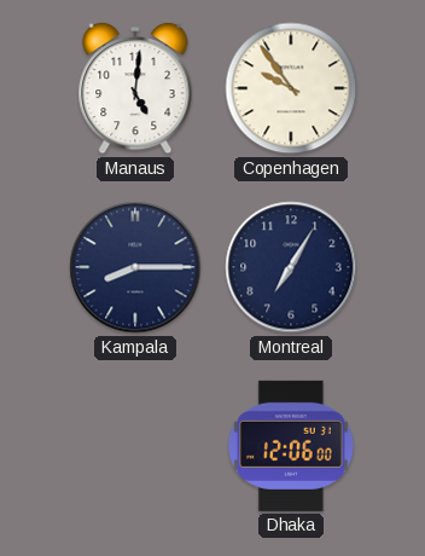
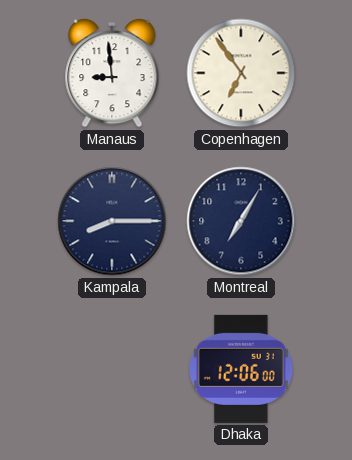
Manaus: 5:01 -> 8:59
Copenhagen: 9:54 -> 6:54
